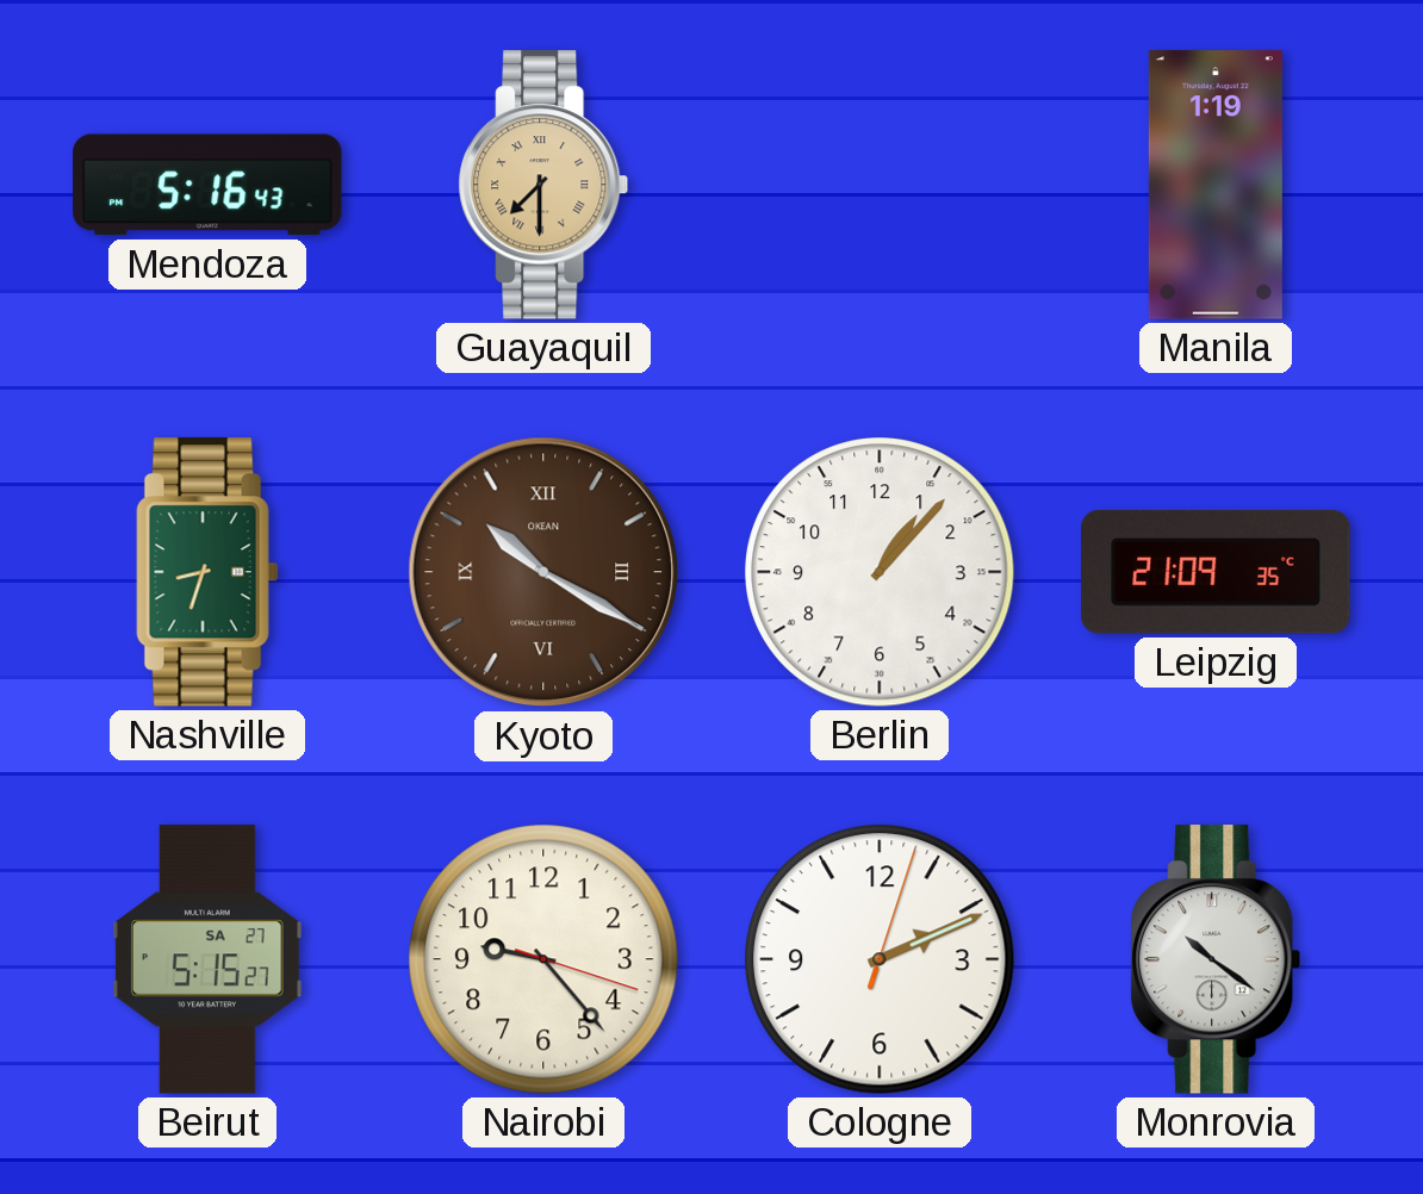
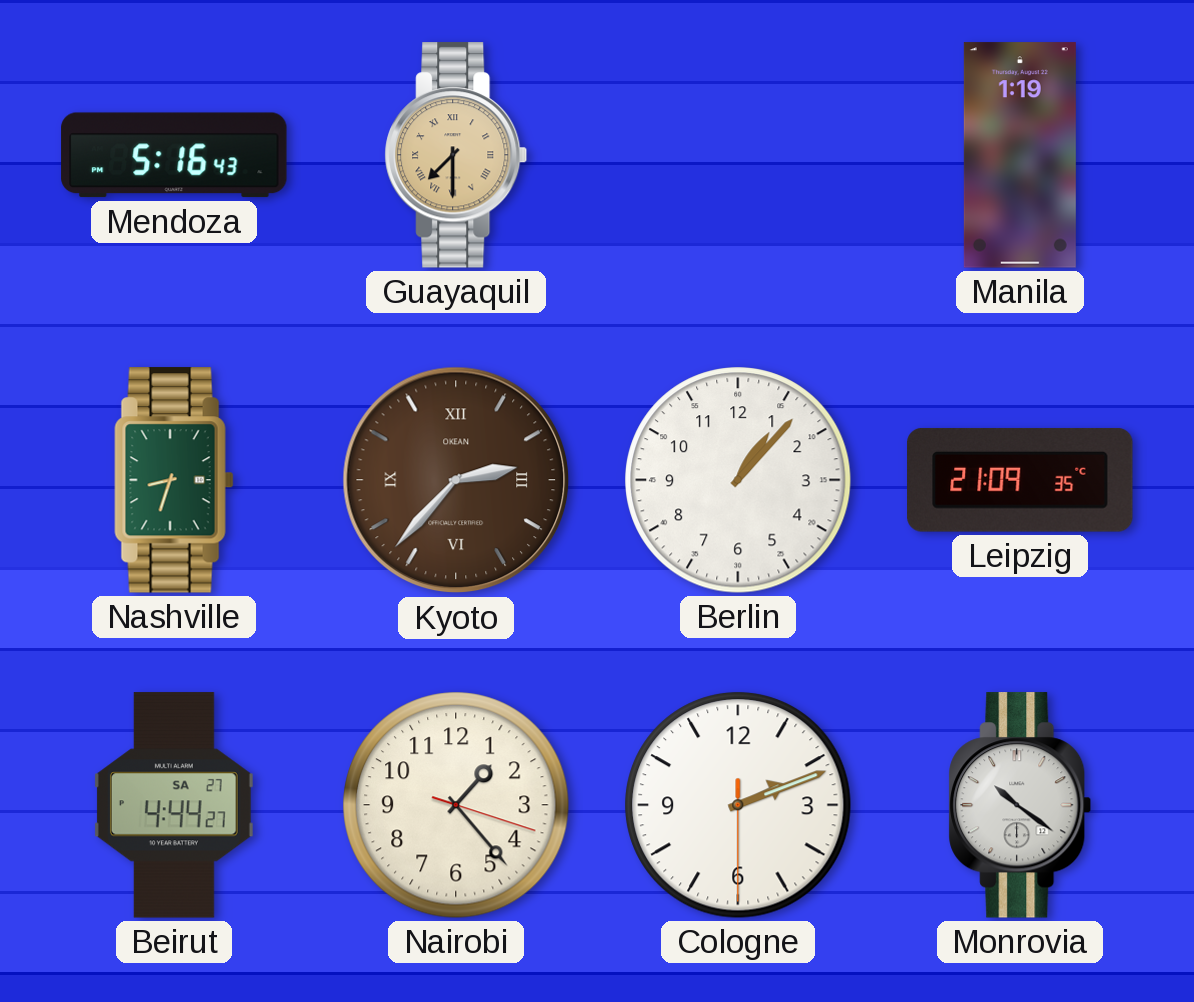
Kyoto: 10:20 -> 2:37
Beirut: 5:15 -> 4:44
Nairobi: 9:23 -> 1:23
Cologne: 2:11:03 -> 2:11:30
